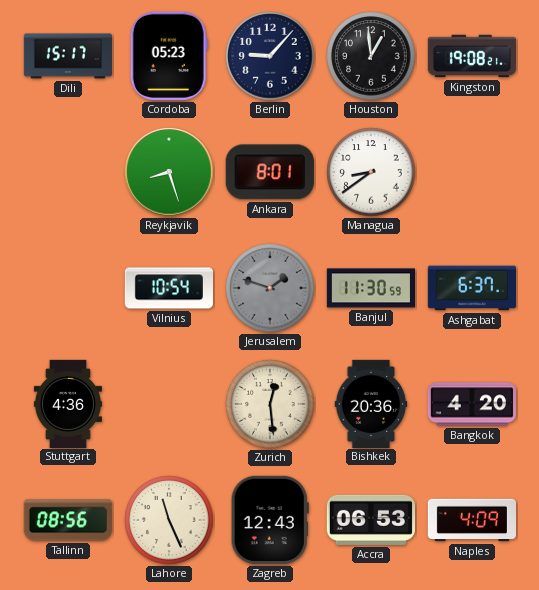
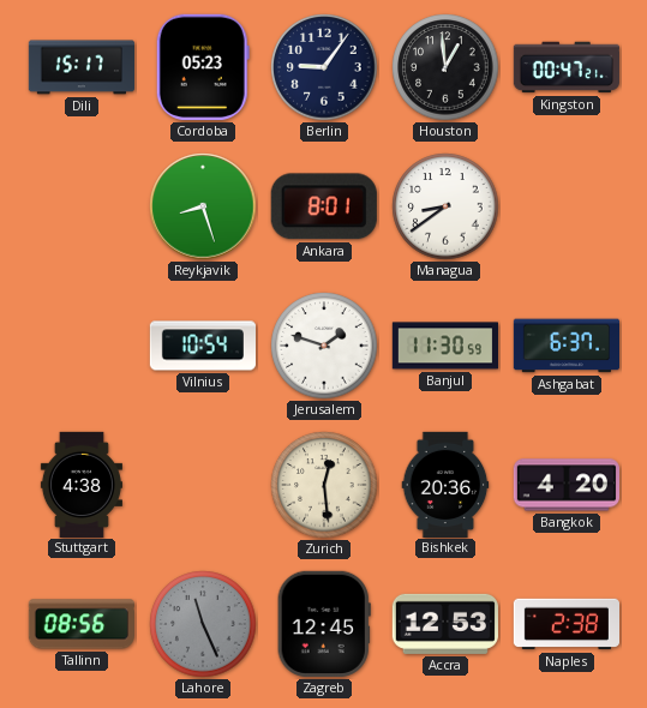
Berlin: 9:07 -> 9:06
Kingston: 19:08 -> 00:47
Jerusalem dial: grey -> white
Stuttgart: 4:36 -> 4:38
Lahore dial: cream -> grey
Zagreb: 12:43 -> 12:45
Accra: 06:53 -> 12:53
Naples: 4:09 -> 2:38
